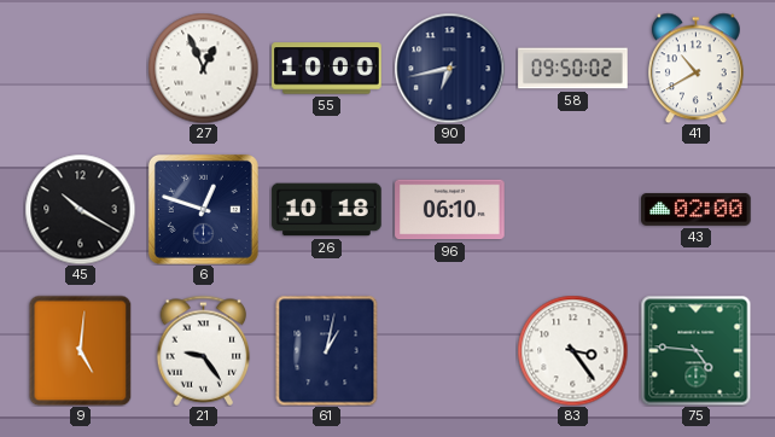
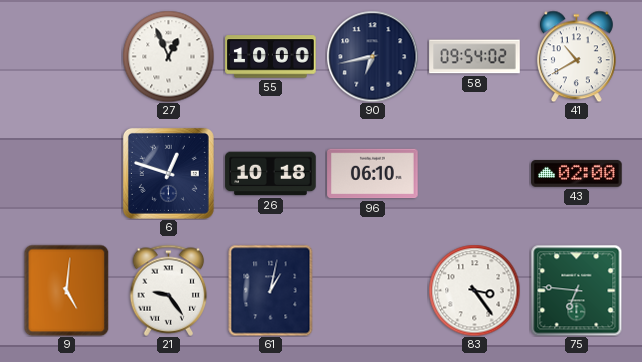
58: 09:50 -> 09:54
45: 10:20 -> none
75: 4:46 -> 6:46
